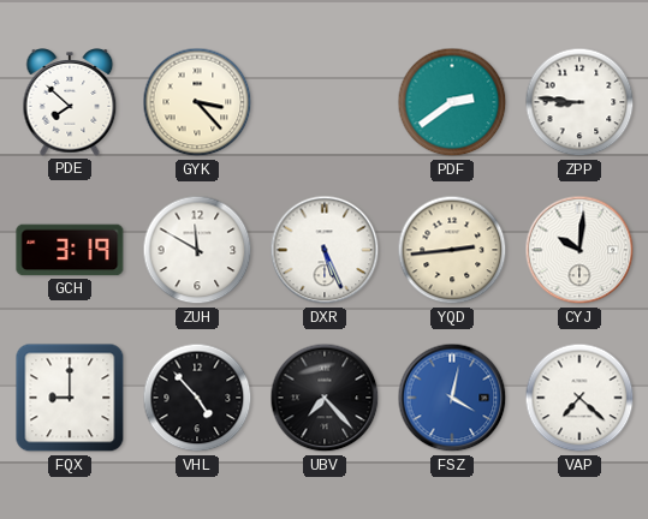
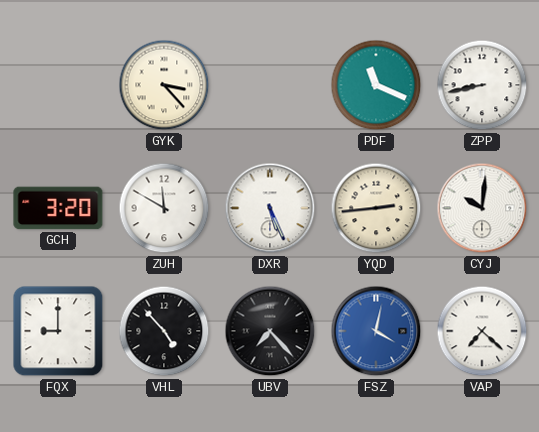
PDE: 7:52 -> none
PDF: 2:39 -> 11:19
ZPP: 8:46 -> 8:43
GCH: 3:19 -> 3:20
